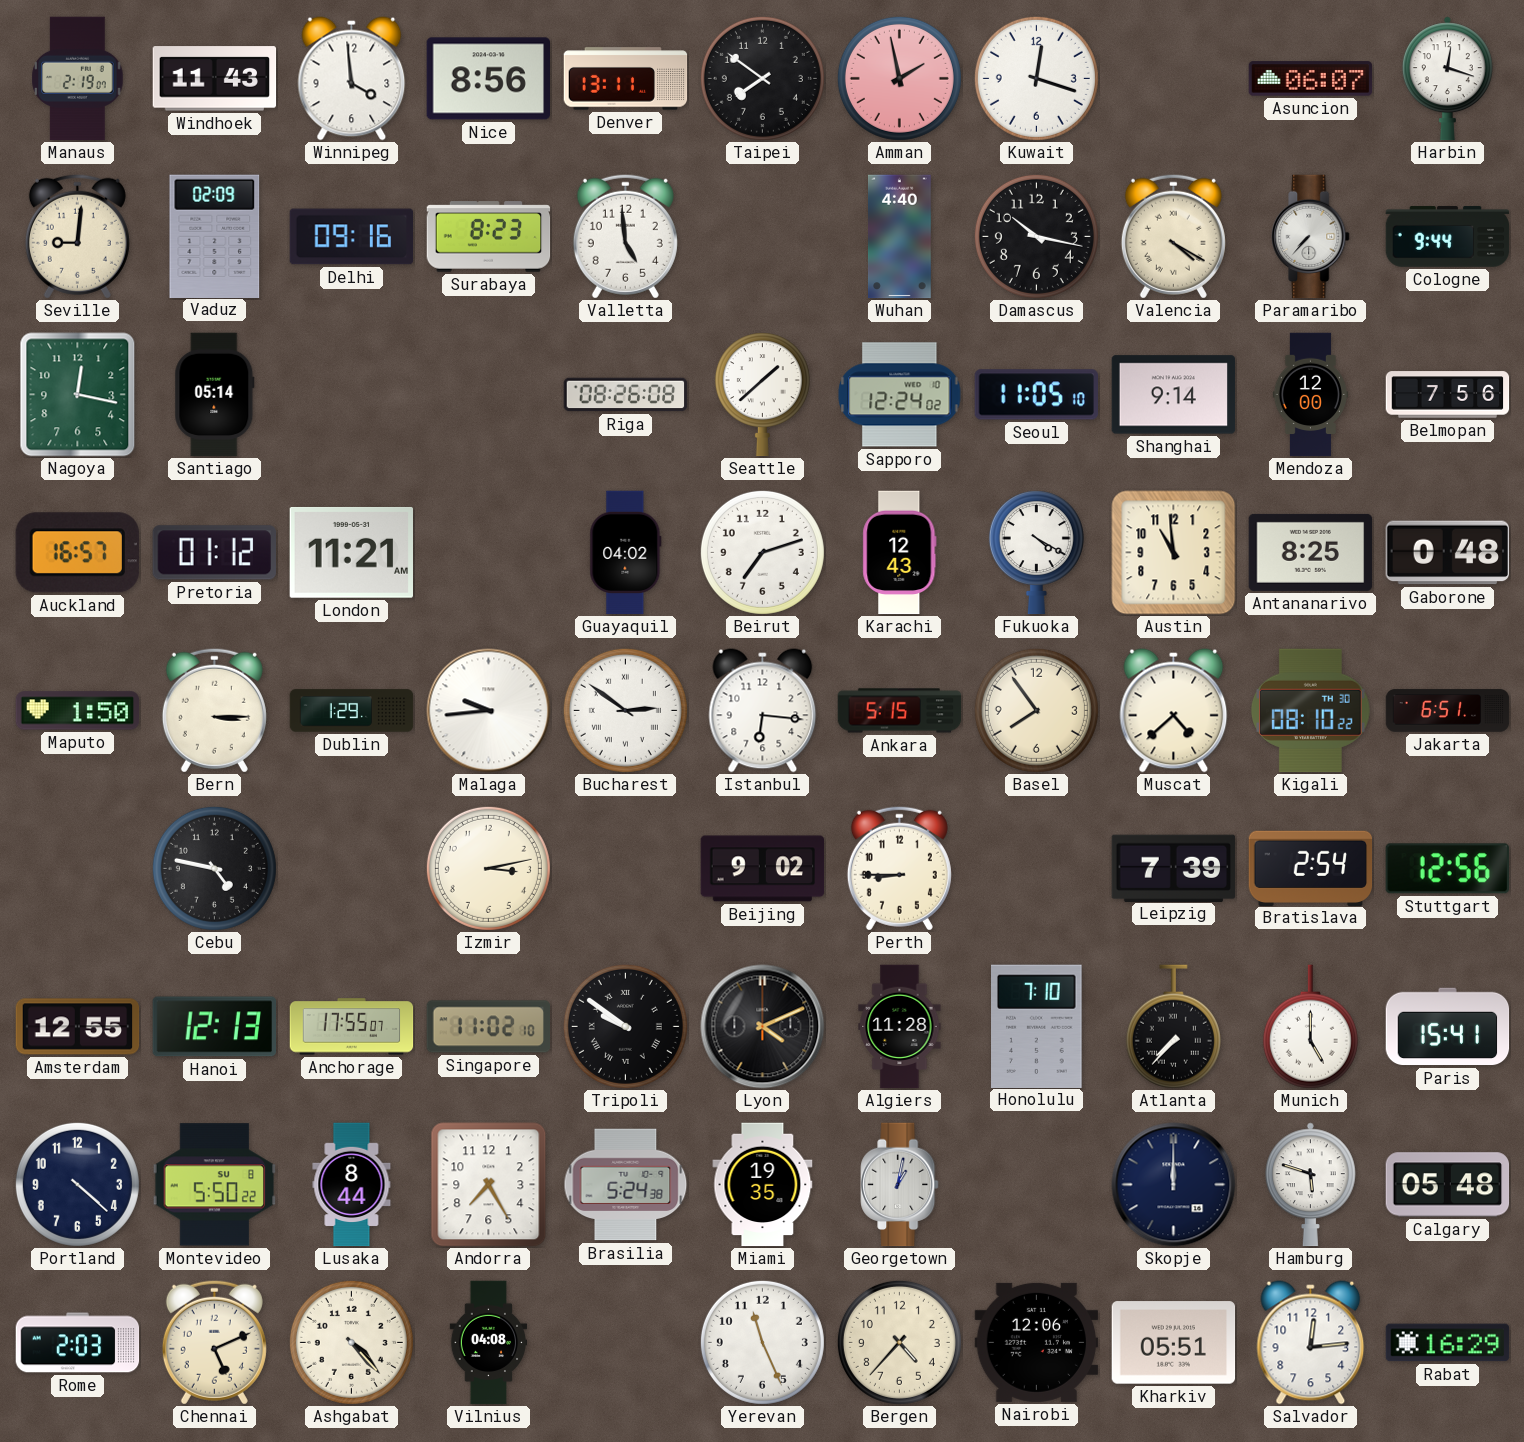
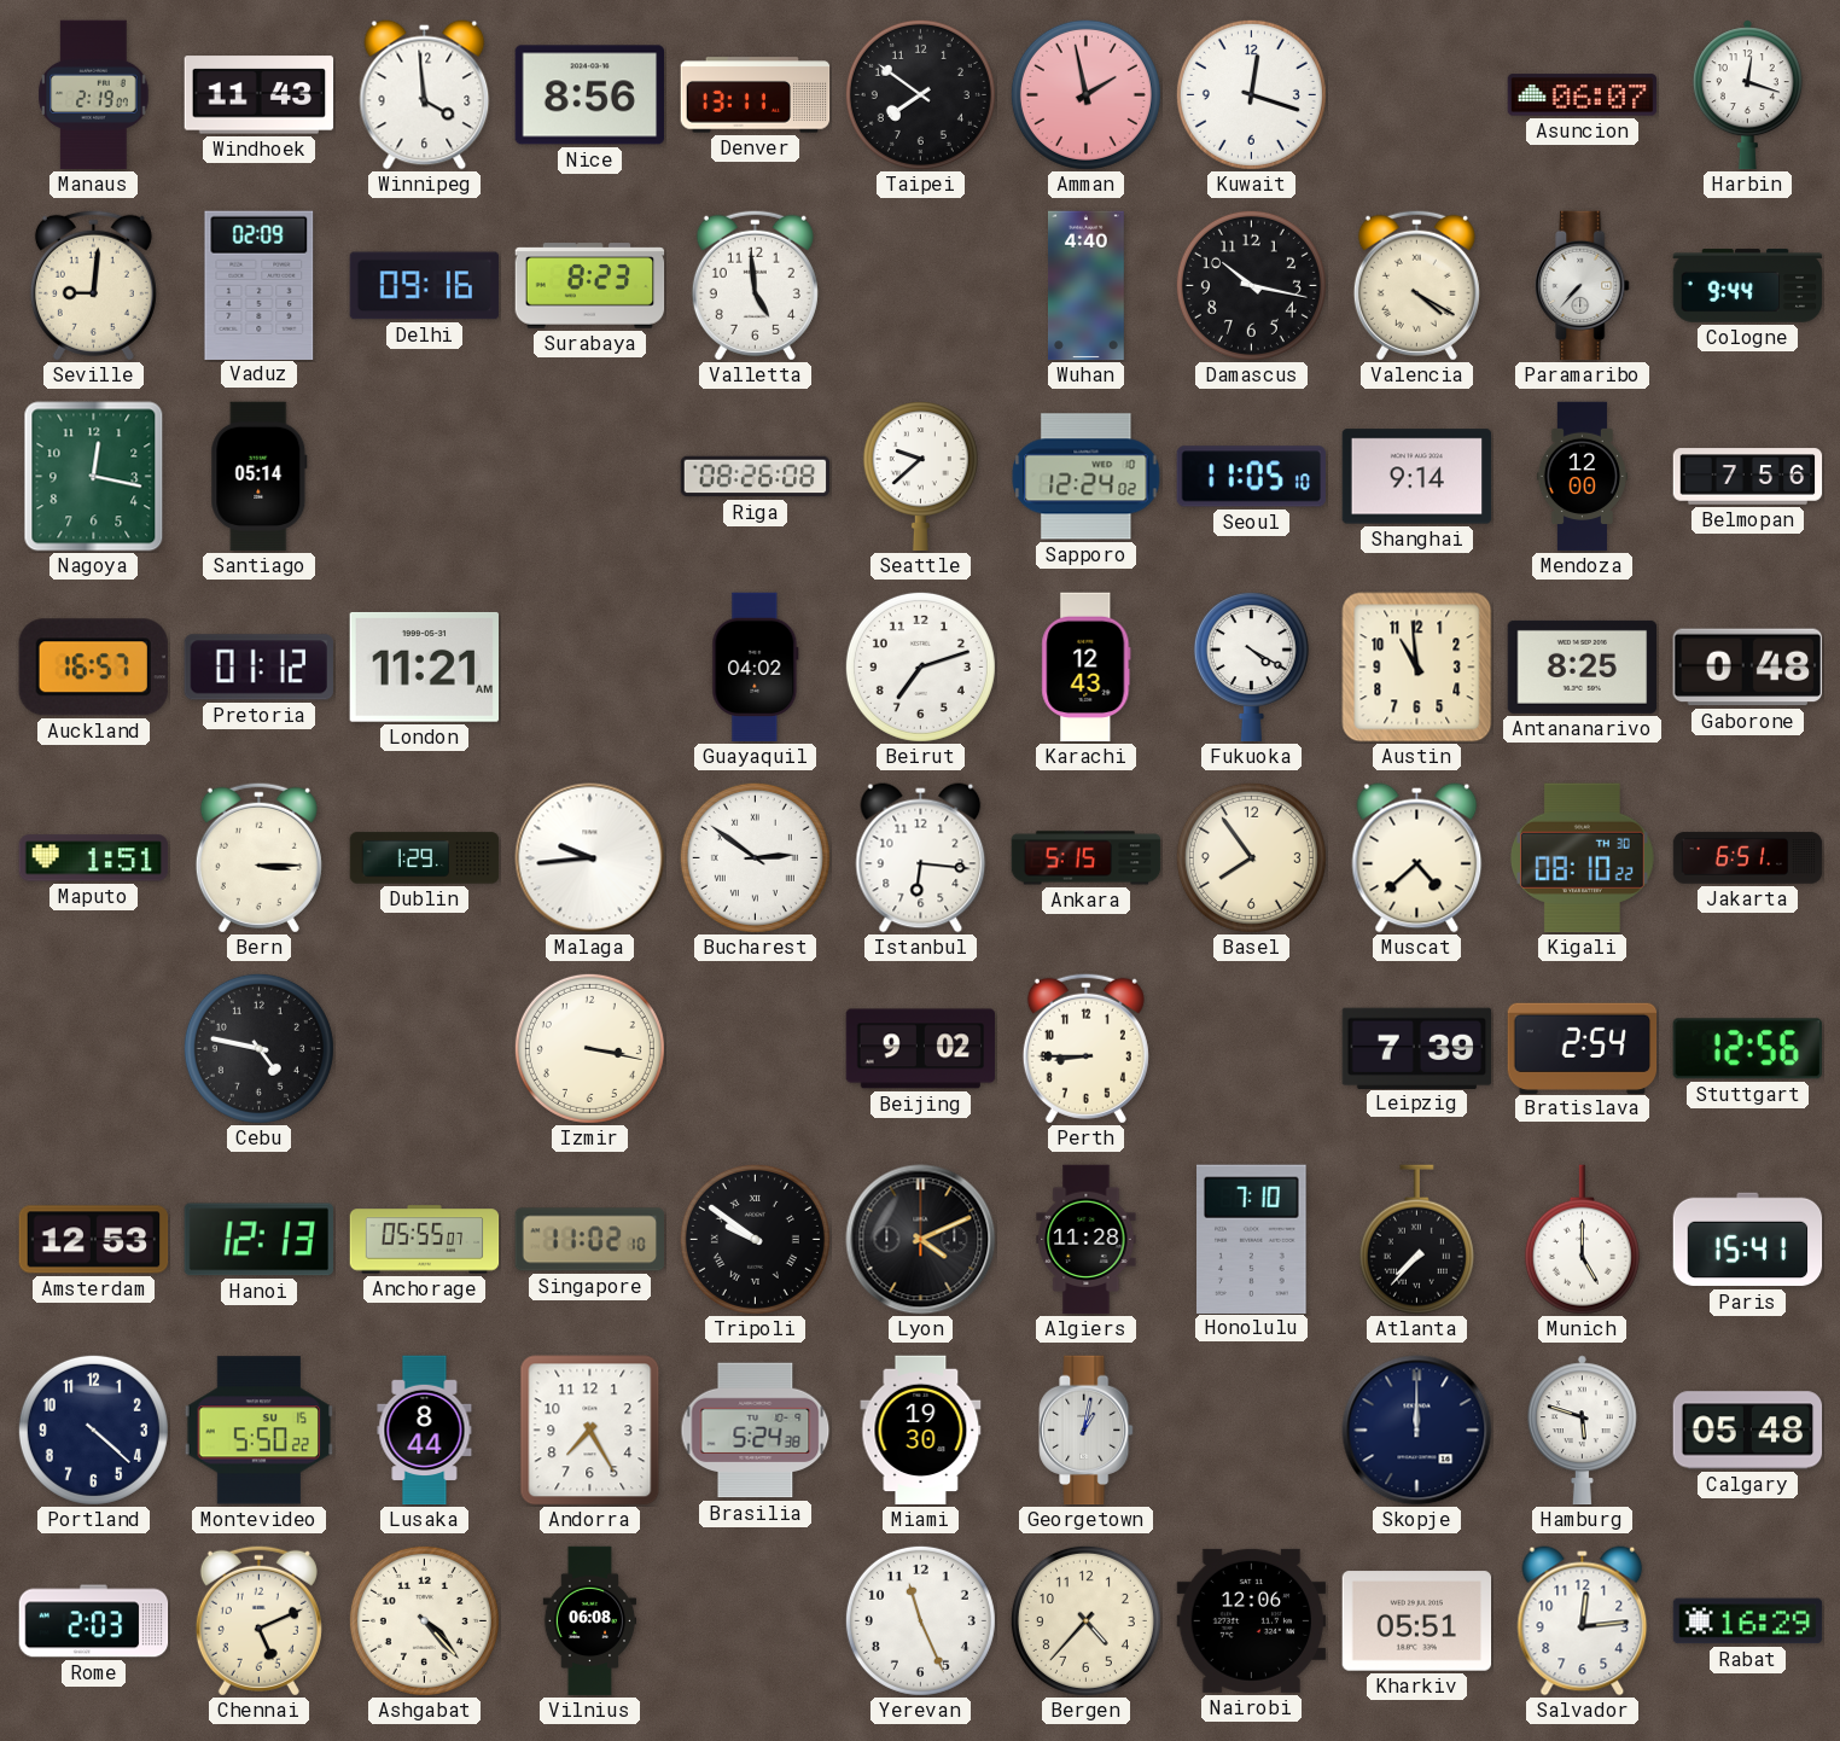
Seattle: 1:38 -> 9:38
Maputo: 1:50 -> 1:51
Izmir: 3:13 -> 3:17
Amsterdam: 12:55 -> 12:53
Anchorage: 17:55 -> 05:55
Montevideo date: SU 8 -> SU 15
Miami: 19:35 -> 19:30
Vilnius: 04:08 -> 06:08
